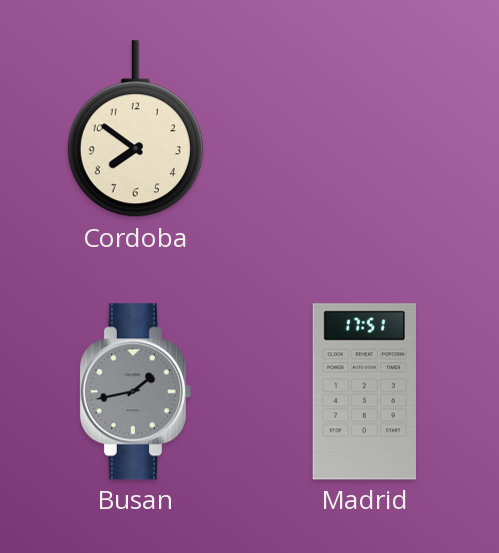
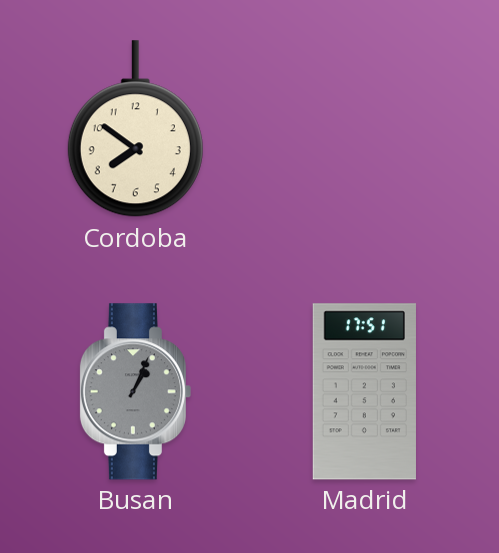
Busan: 1:43 -> 1:04
